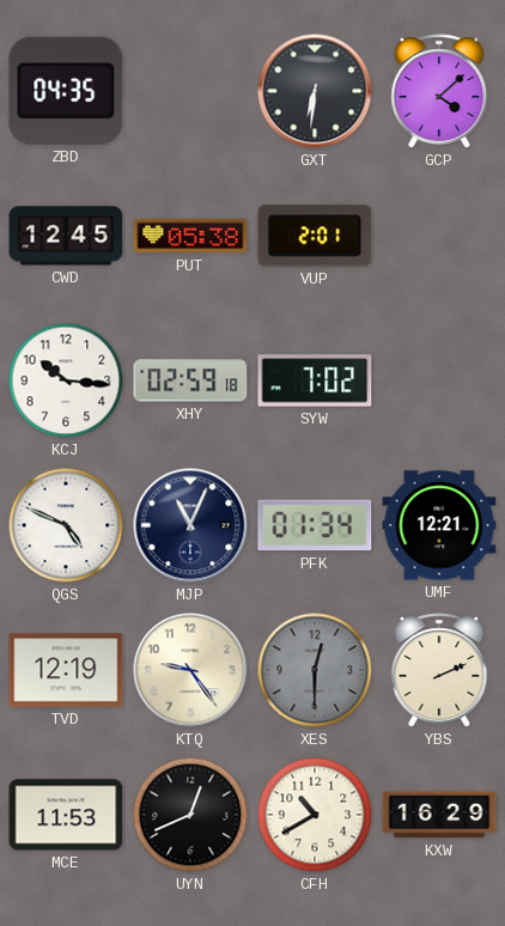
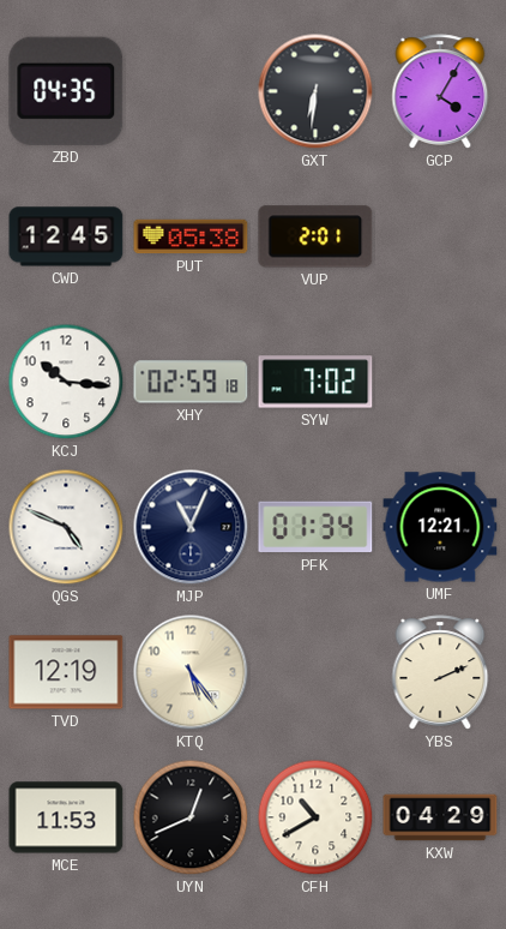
GCP: 4:08 -> 4:05
KTQ: 9:24 -> 5:24
XES: 12:30 -> none
KXW: 16:29 -> 04:29
